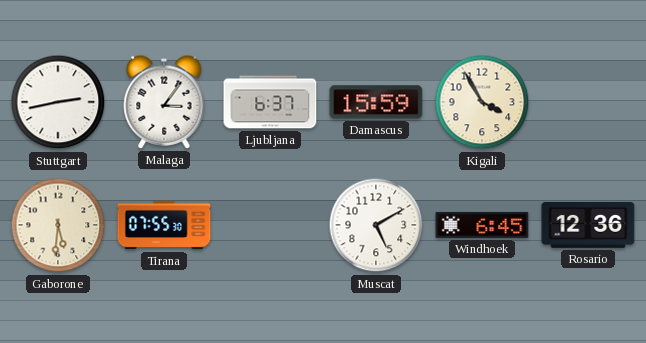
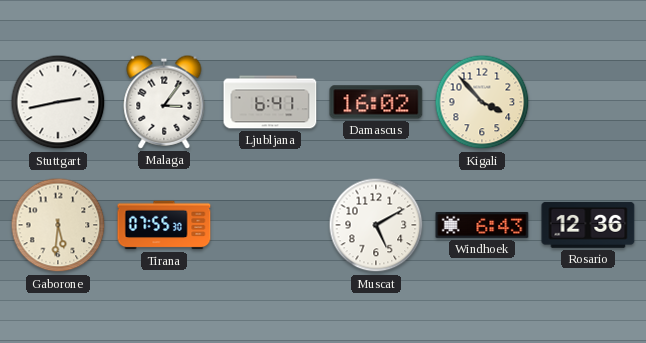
Ljubljana: 6:37 -> 6:41
Damascus: 15:59 -> 16:02
Kigali: 3:55 -> 3:53
Windhoek: 6:45 -> 6:43
